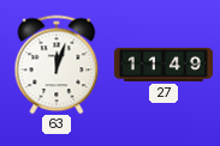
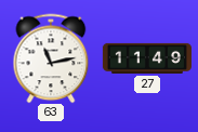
63: 12:03 -> 11:13
